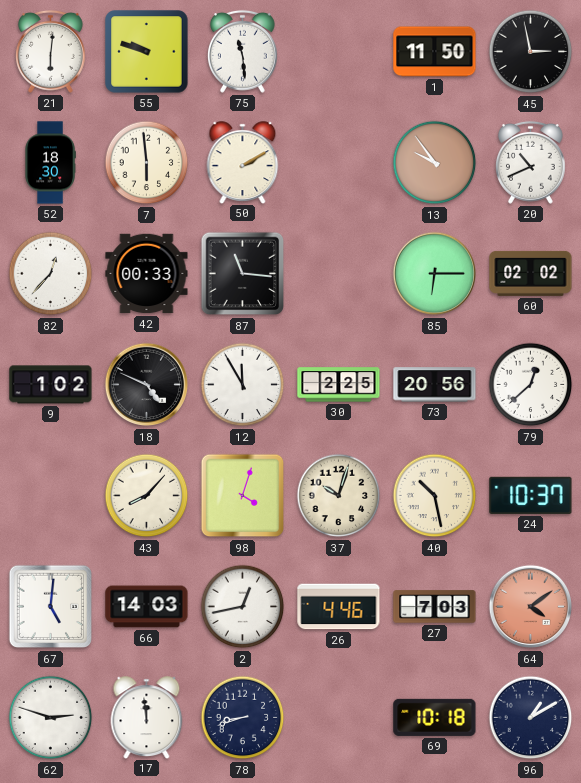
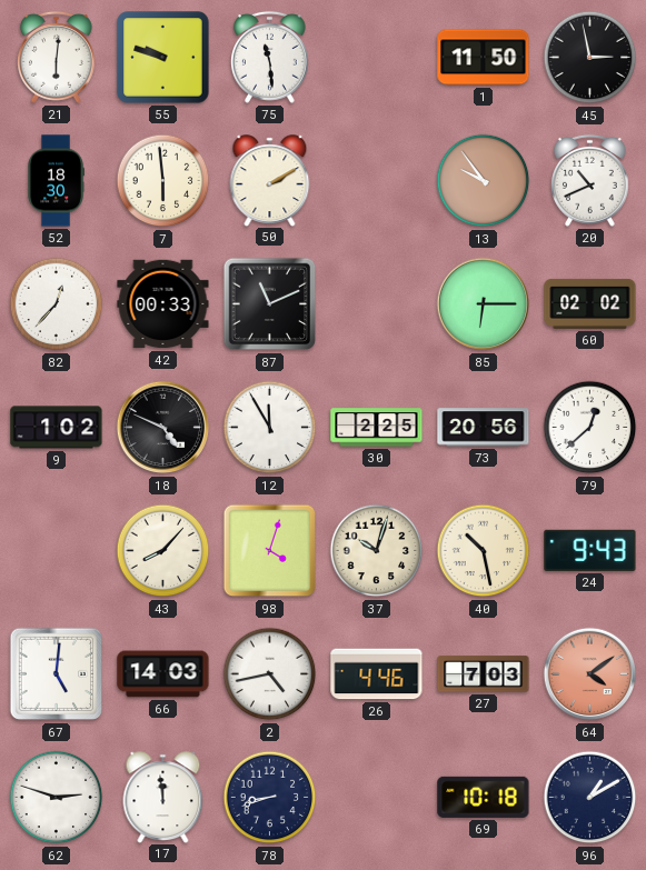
87: 11:16 -> 11:11
24: 10:37 -> 9:43
2: 12:43 -> 4:43
